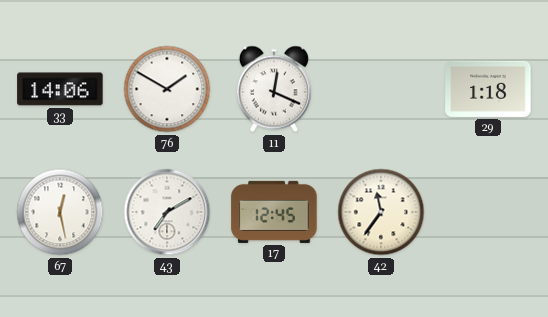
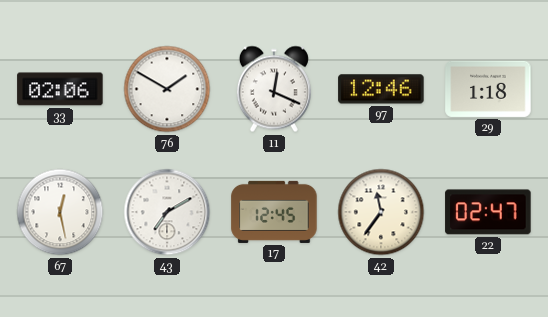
33: 14:06 -> 02:06
97: none -> 12:46
22: none -> 02:47
